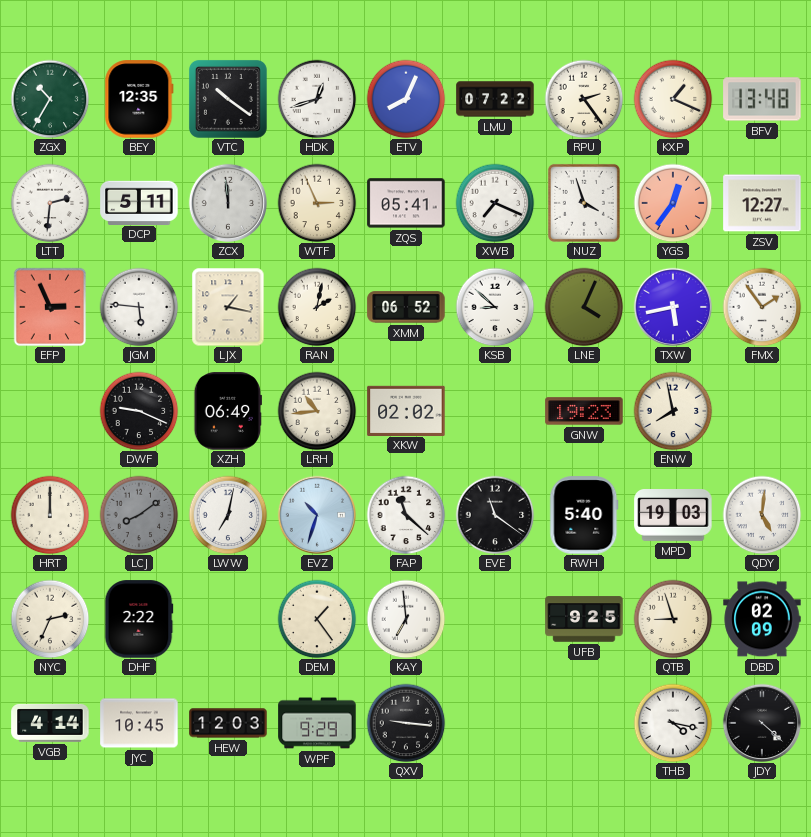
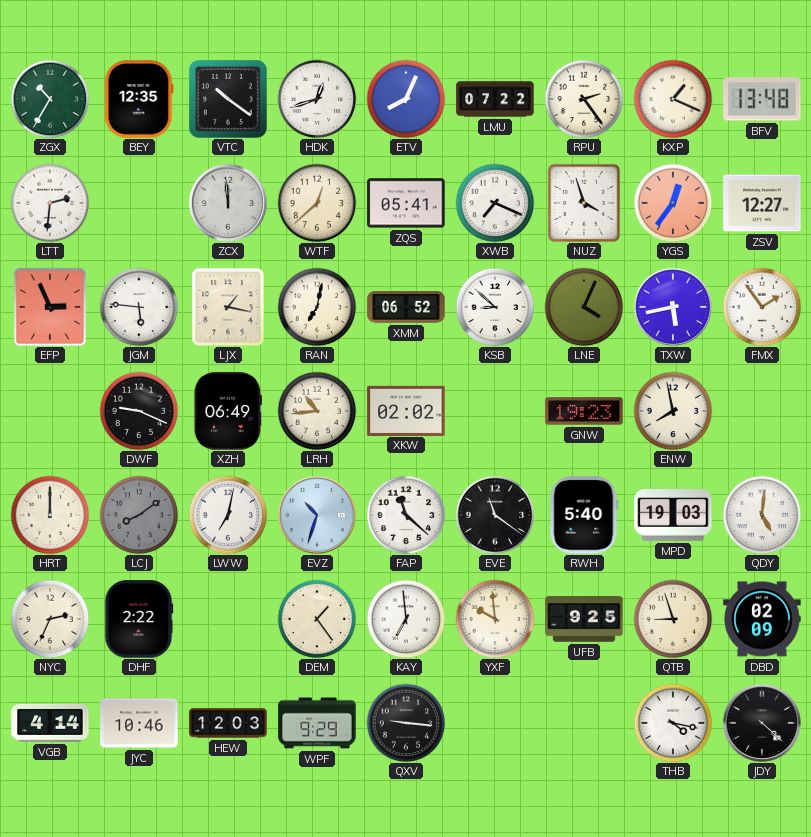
DCP: 5:11 -> none
WTF: 2:56 -> 12:38
RAN: 2:02 -> 7:02
YXF: none -> 9:59
JYC: 10:45 -> 10:46
